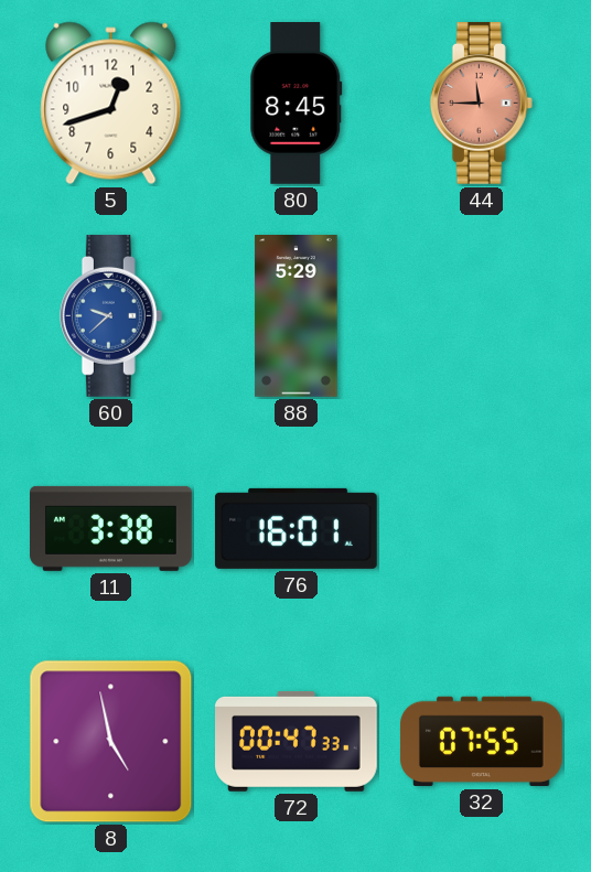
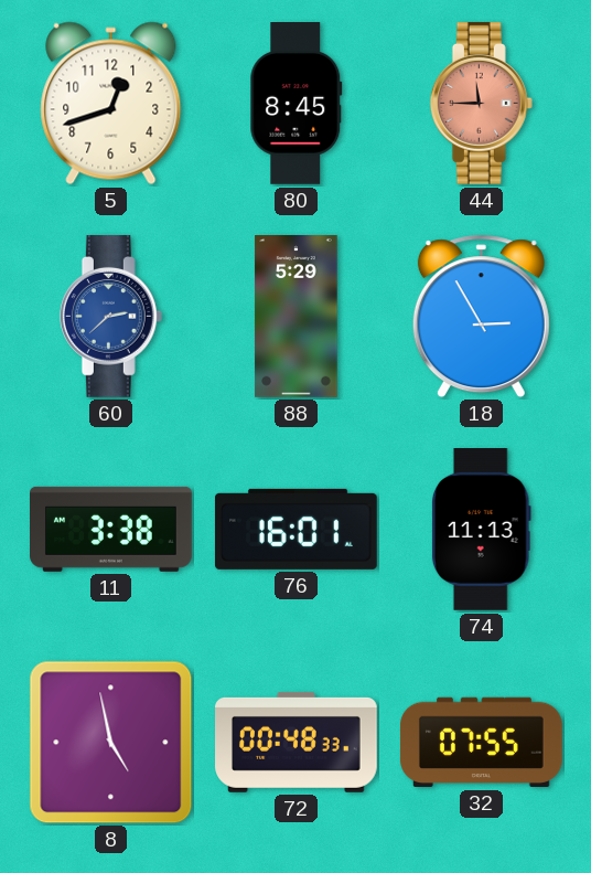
60: 9:38 -> 2:38
18: none -> 2:55
74: none -> 11:13
72: 00:47 -> 00:48
